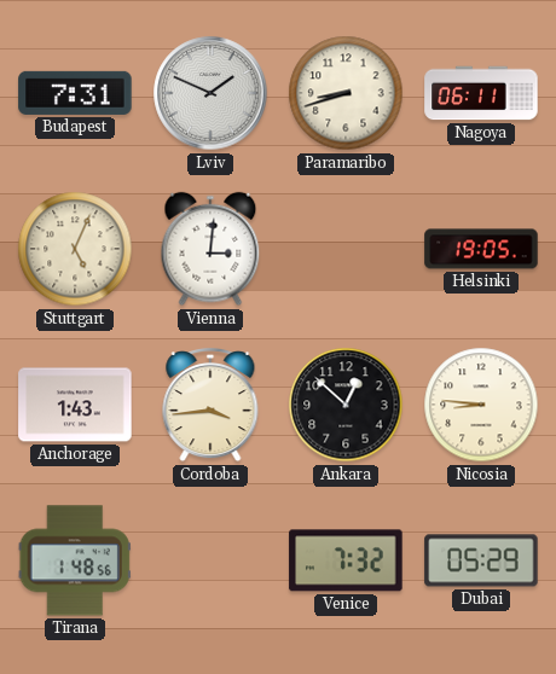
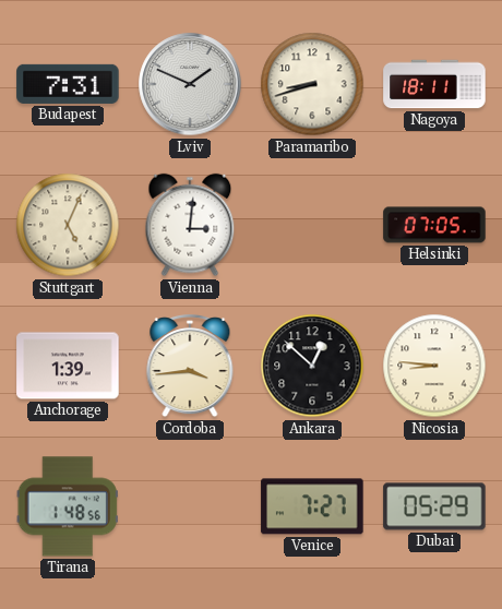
Nagoya: 06:11 -> 18:11
Helsinki: 19:05 -> 07:05
Anchorage: 1:43 -> 1:39
Venice: 7:32 -> 7:27
